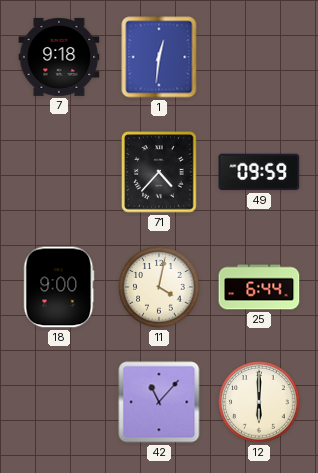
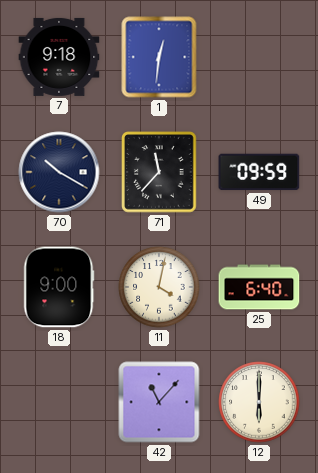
70: none -> 10:20
71: 4:37 -> 11:37
25: 6:44 -> 6:40
